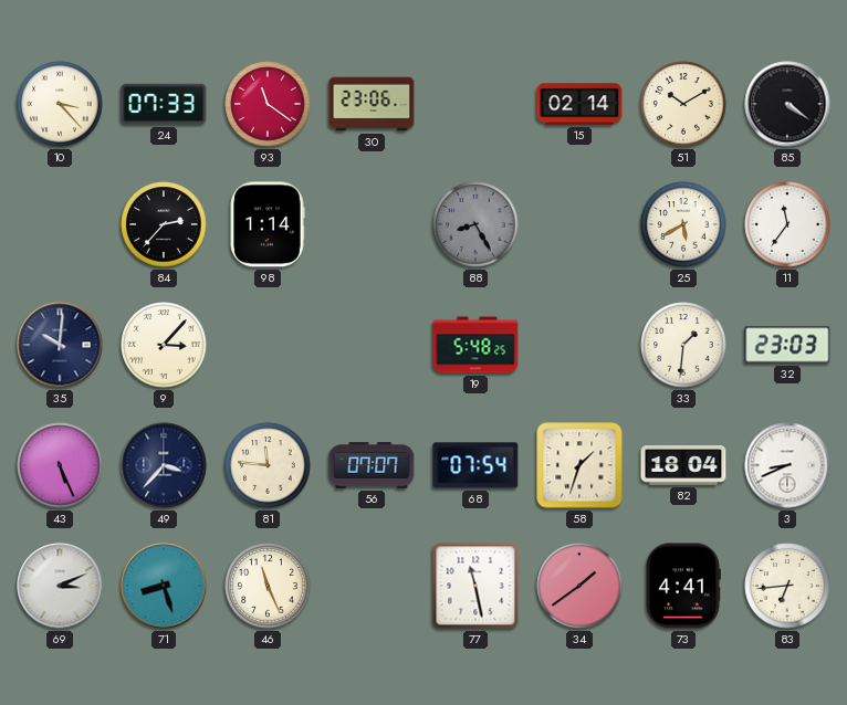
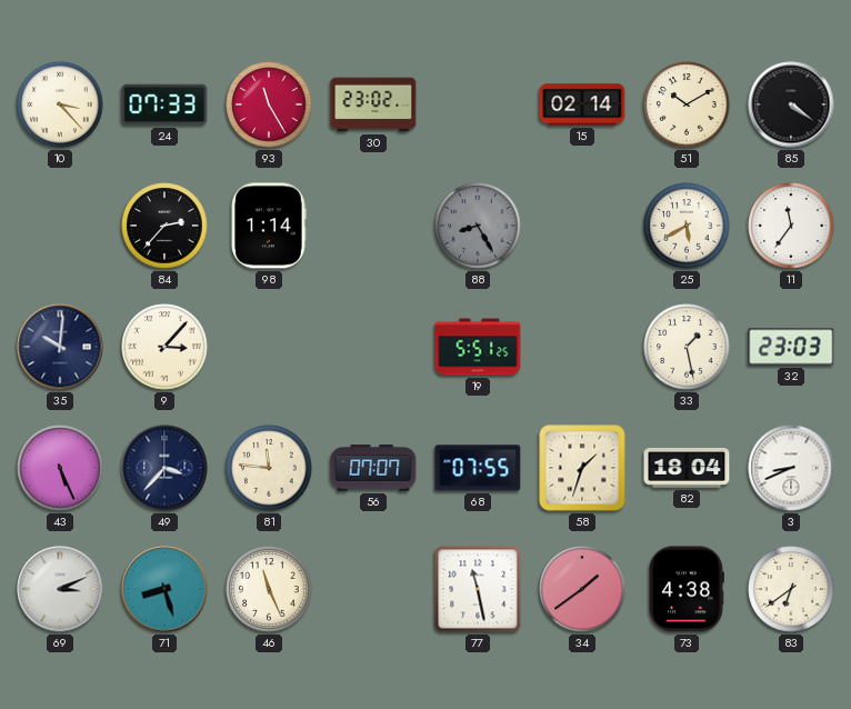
93: 11:21 -> 11:25
30: 23:06 -> 23:02
19: 5:48 -> 5:51
33: 1:31 -> 1:28
68: 07:54 -> 07:55
73: 4:41 -> 4:38
83: 6:44 -> 6:39
